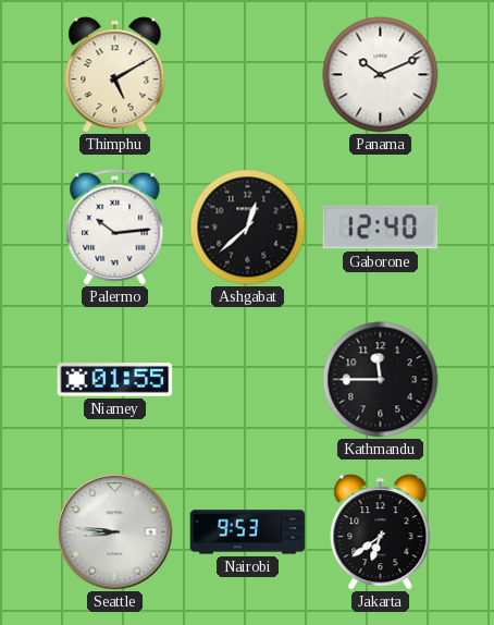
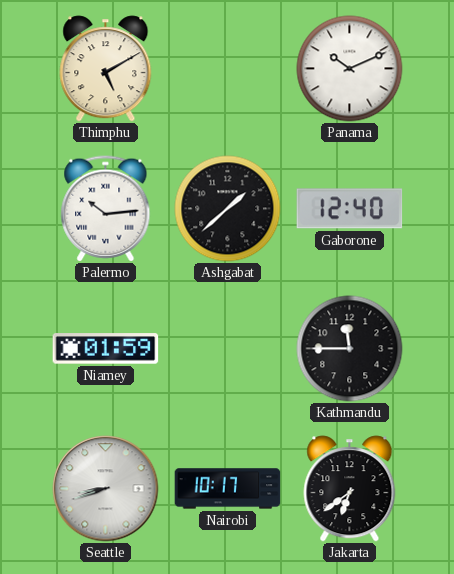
Ashgabat: 12:38 -> 1:38
Niamey: 01:55 -> 01:59
Seattle: 8:46 -> 8:42
Nairobi: 9:53 -> 10:17
